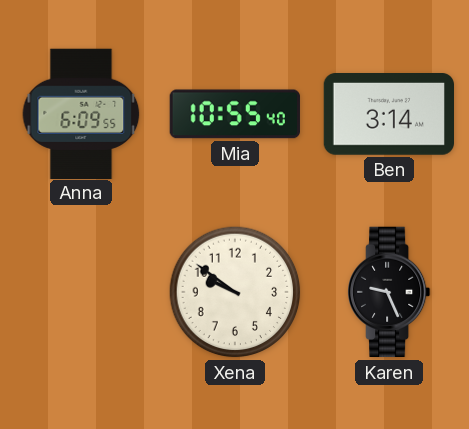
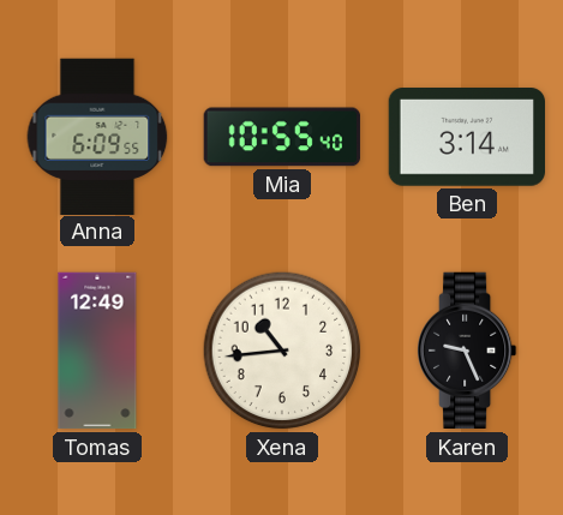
Tomas: none -> 12:49
Xena: 9:51 -> 10:44
